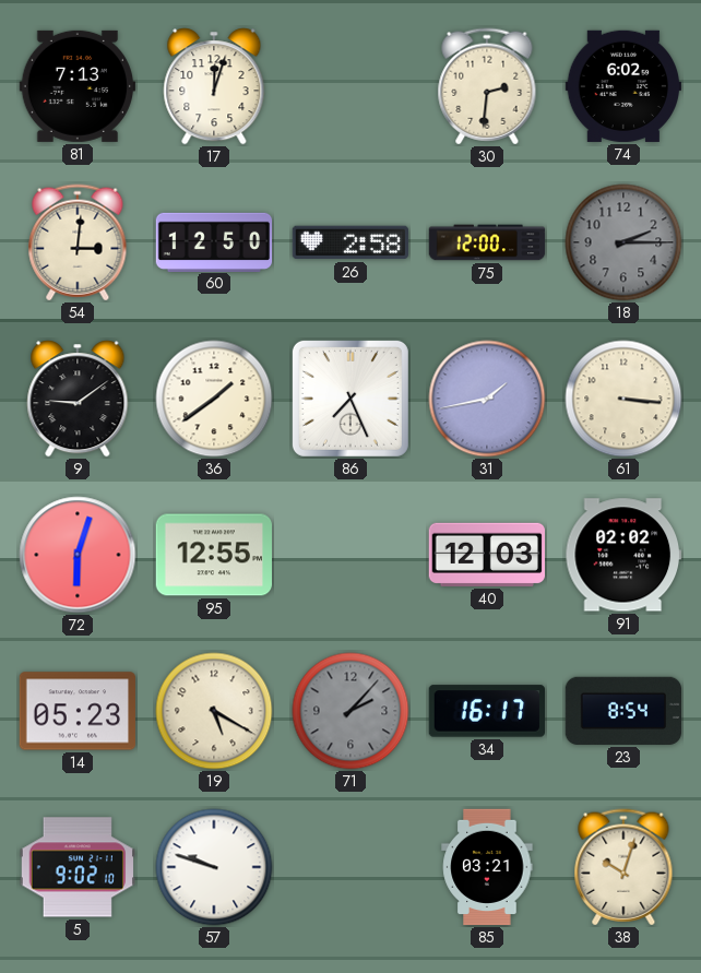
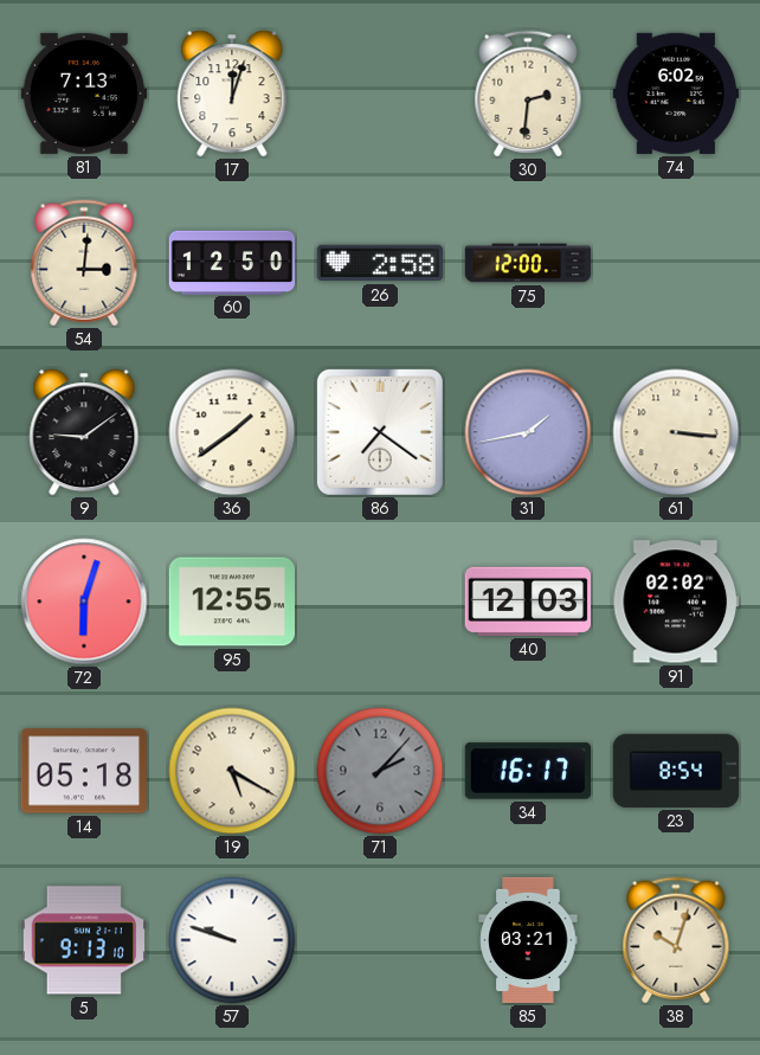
18: 2:15 -> none
86: 7:26 -> 7:21
14: 05:23 -> 05:18
5: 9:02 -> 9:13
